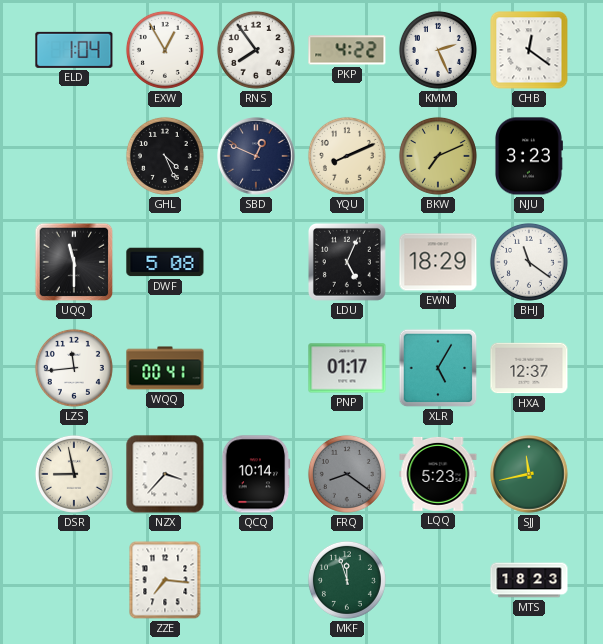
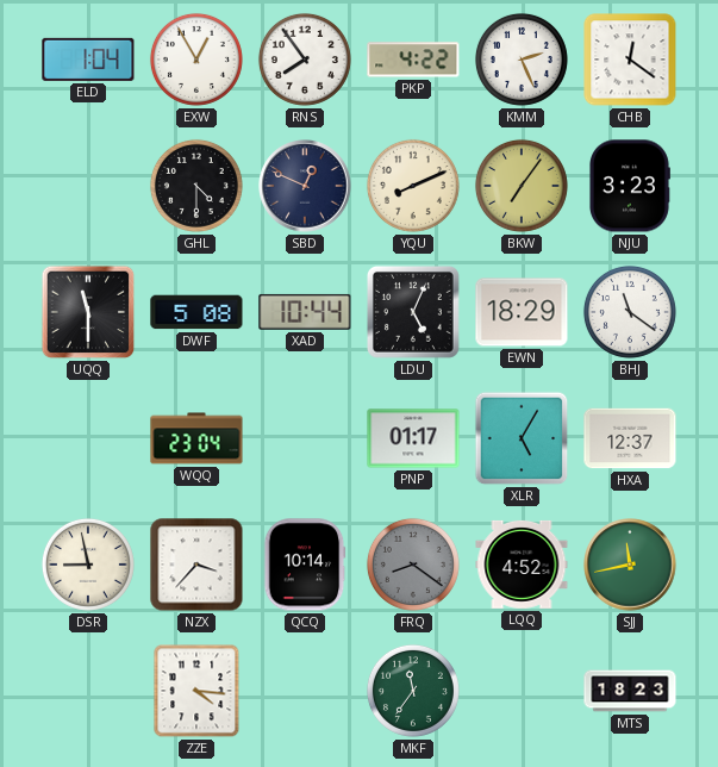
GHL: 4:26 -> 4:30
BKW: 7:11 -> 7:06
XAD: none -> 10:44
LZS: 11:44 -> none
WQQ: 00:41 -> 23:04
LQQ: 5:23 -> 4:52
ZZE: 7:16 -> 4:16
MKF: 11:57 -> 11:36
